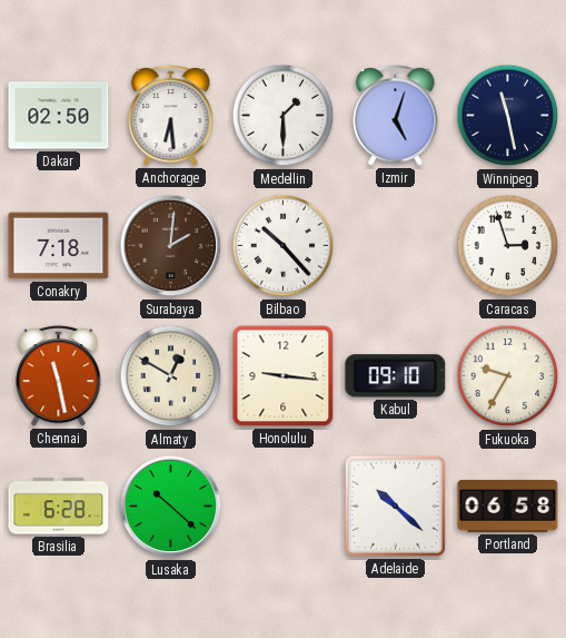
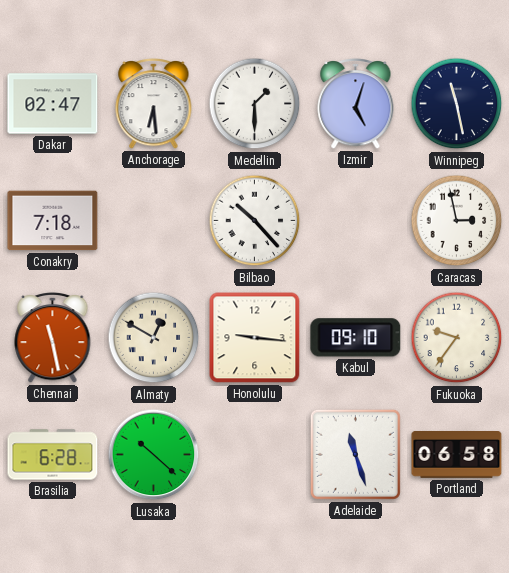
Dakar: 02:50 -> 02:47
Surabaya: 2:01 -> none
Caracas: 2:57 -> 2:58
Fukuoka: 9:35 -> 9:36
Adelaide: 10:22 -> 11:27
